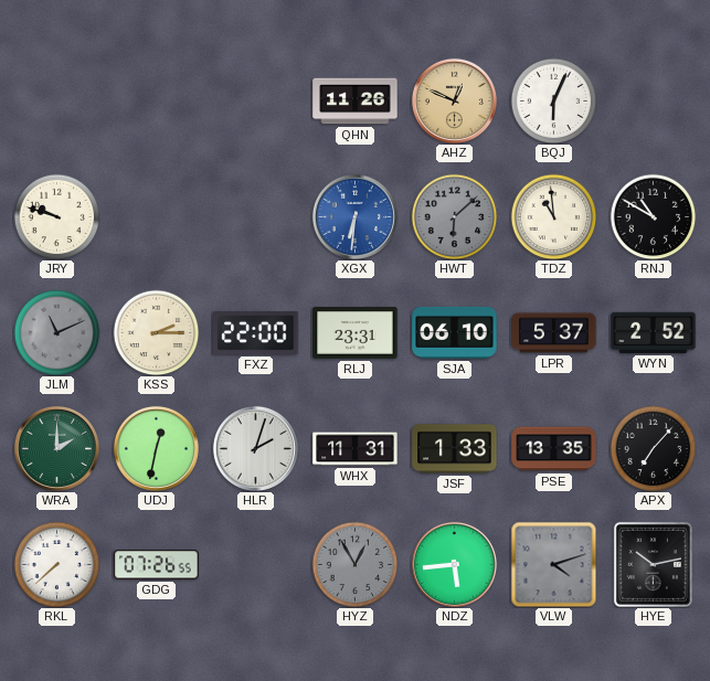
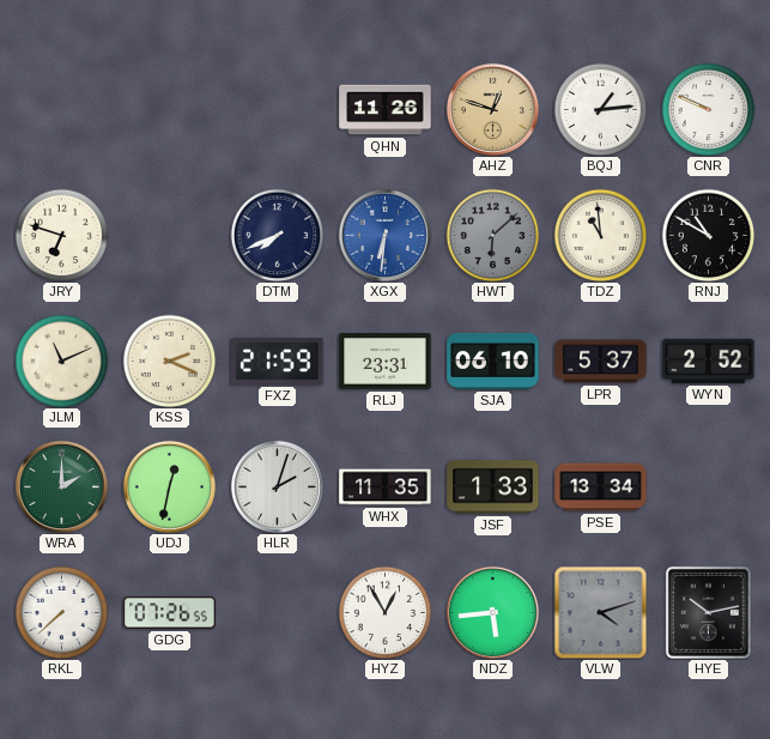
AHZ: 12:49 -> 12:48
BQJ: 6:04 -> 1:14
CNR: none -> 9:49
JRY: 9:48 -> 6:48
DTM: none -> 7:41
JLM dial: grey -> cream
KSS: 2:15 -> 2:19
FXZ: 22:00 -> 21:59
WHX: 11:31 -> 11:35
PSE: 13:35 -> 13:34
APX: 7:07 -> none
HYZ dial: grey -> white
